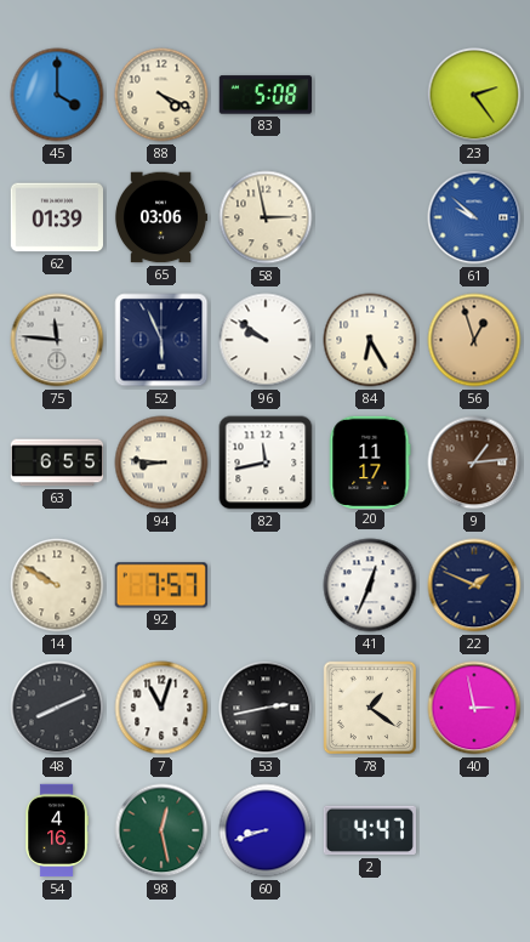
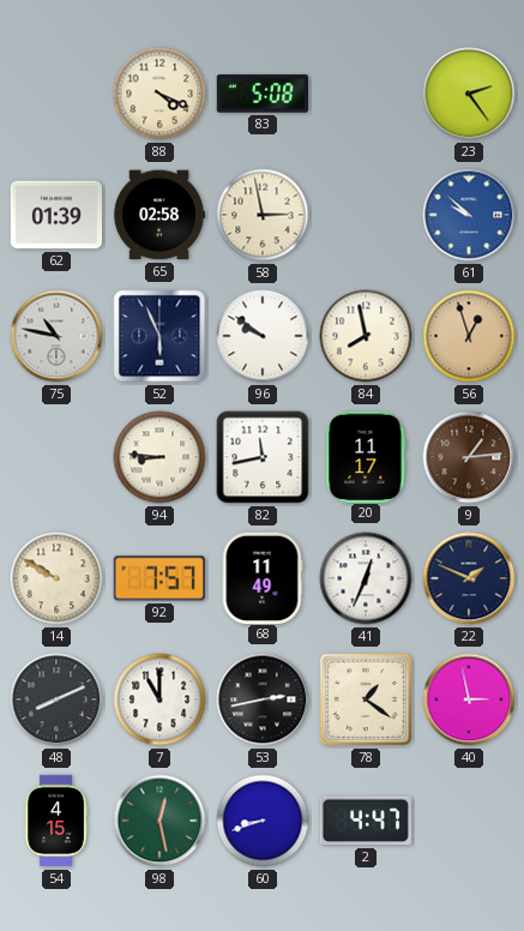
45: 4:00 -> none
65: 03:06 -> 02:58
75: 11:46 -> 10:47
84: 6:25 -> 7:58
63: 6:55 -> none
68: none -> 11:49
7: 11:03 -> 11:00
54: 4:16 -> 4:15
